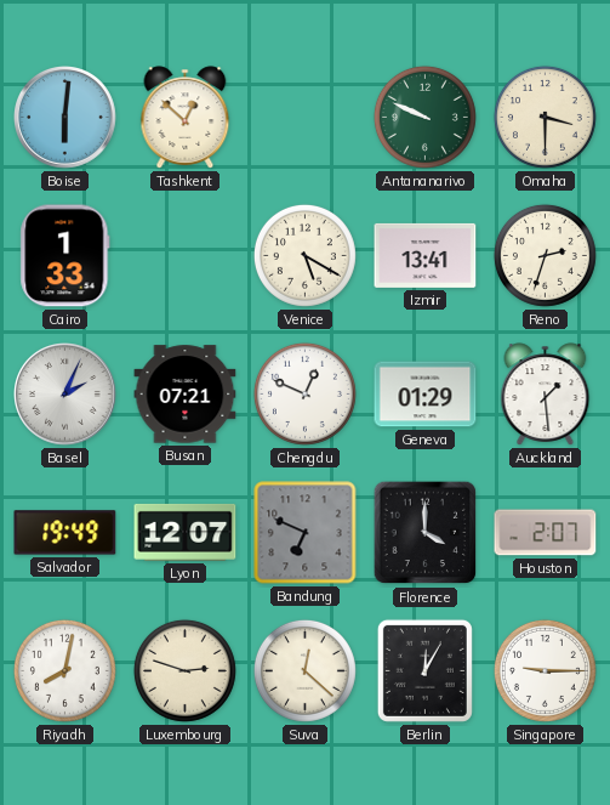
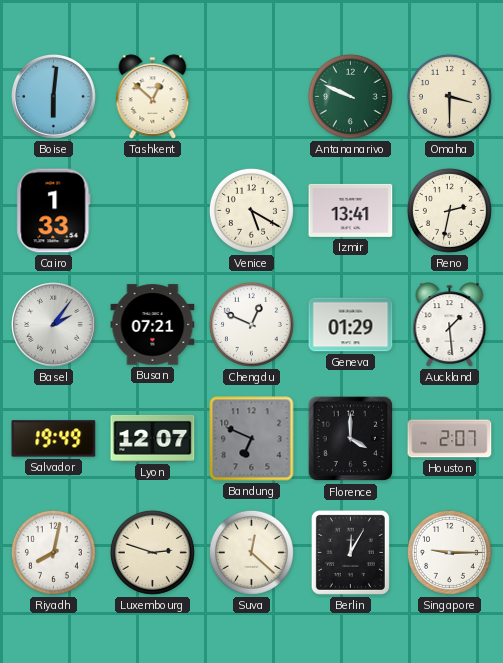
Reno: 2:33 -> 2:32
Basel: 2:04 -> 2:06
